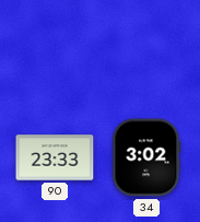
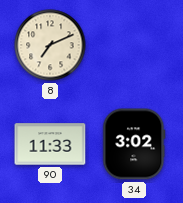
8: none -> 7:11
90: 23:33 -> 11:33
